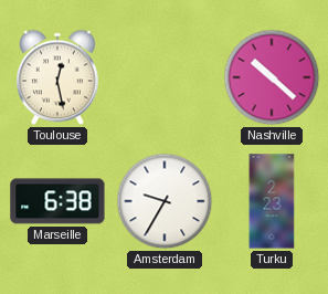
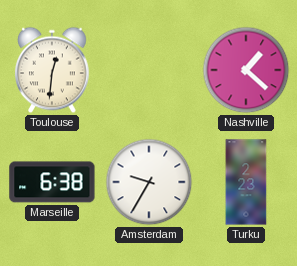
Toulouse: 12:28 -> 12:31
Nashville: 10:22 -> 1:22
